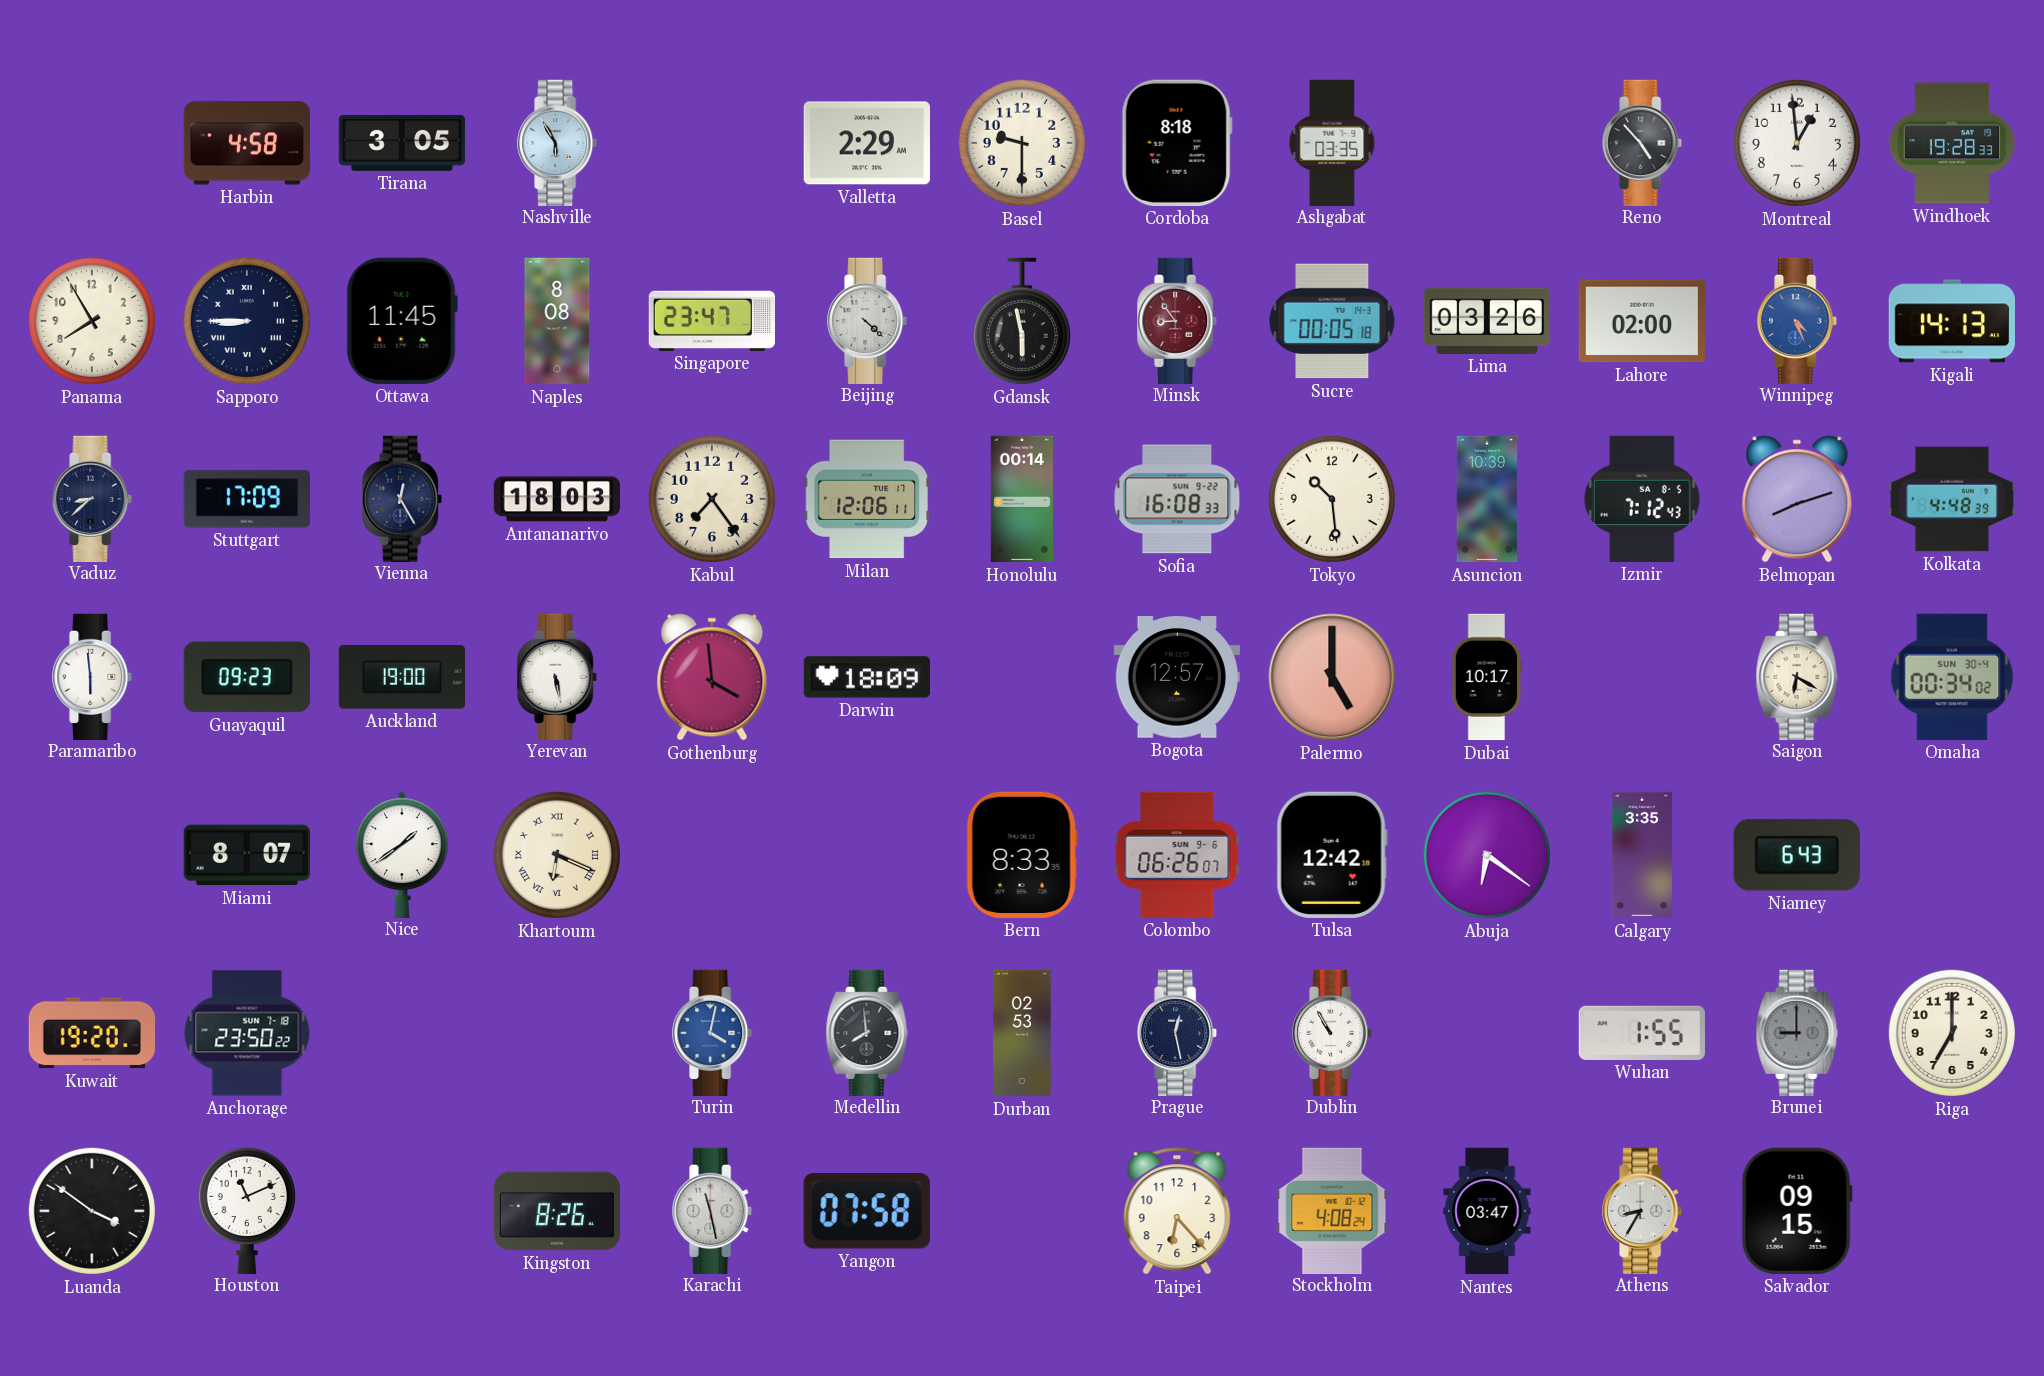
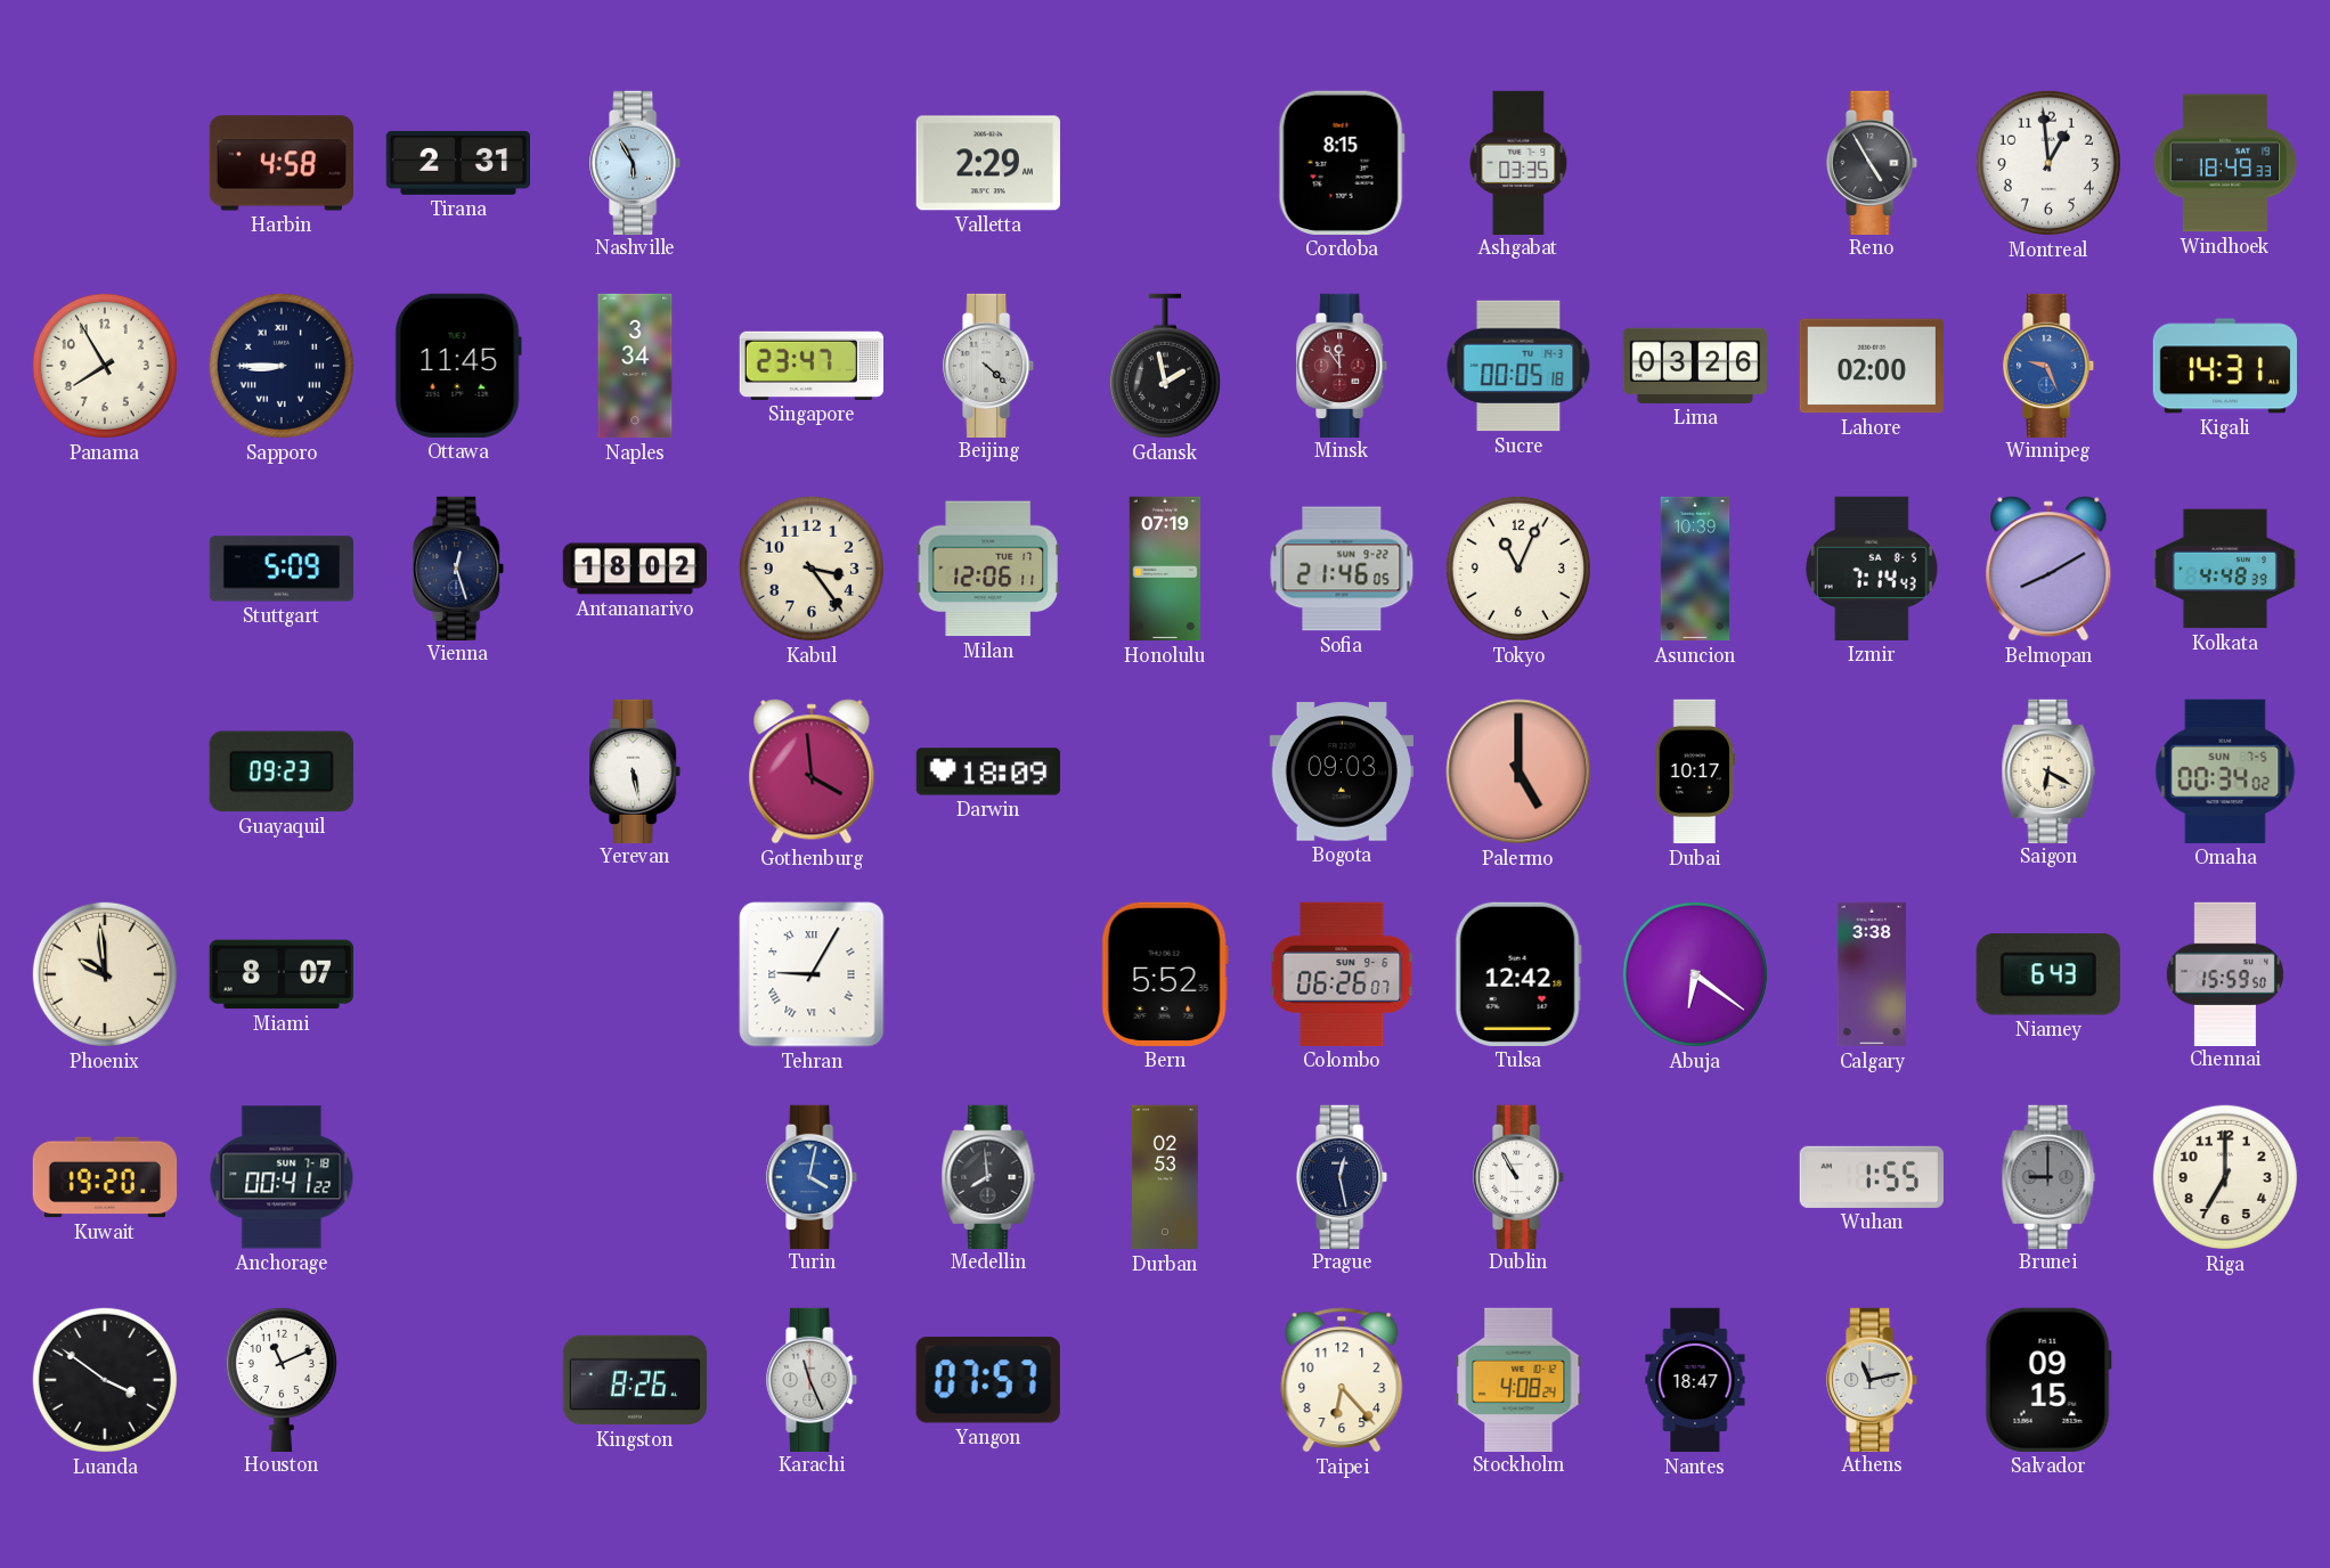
Tirana: 3:05 -> 2:31
Basel: 9:30 -> none
Cordoba: 8:18 -> 8:15
Reno: 4:53 -> 4:55
Windhoek: 19:28 -> 18:49
Naples: 8:08 -> 3:34
Gdansk: 5:58 -> 1:58
Minsk: 8:54 -> 11:54
Winnipeg: 4:26 -> 9:26
Kigali: 14:13 -> 14:31
Vaduz: 8:38 -> none
Stuttgart: 17:09 -> 5:09
Vienna: 12:25 -> 12:27
Antananarivo: 18:03 -> 18:02
Kabul: 7:24 -> 3:24
Honolulu: 00:14 -> 07:19
Sofia: 16:08 -> 21:46
Tokyo: 10:29 -> 11:04
Izmir: 7:12 -> 7:14
Belmopan: 8:12 -> 8:10
Paramaribo: 5:59 -> none
Auckland: 19:00 -> none
Bogota: 12:57 -> 09:03
Omaha date: SUN 30-4 -> SUN 7-5
Phoenix: none -> 9:59
Nice: 1:39 -> none
Khartoum: 6:19 -> none
Tehran: none -> 9:05
Bern: 8:33 -> 5:52
Calgary: 3:35 -> 3:38
Chennai: none -> 15:59
Anchorage: 23:50 -> 00:41
Karachi: 11:28 -> 11:26
Yangon: 07:58 -> 07:57
Nantes: 03:47 -> 18:47
Athens: 8:35 -> 11:13
